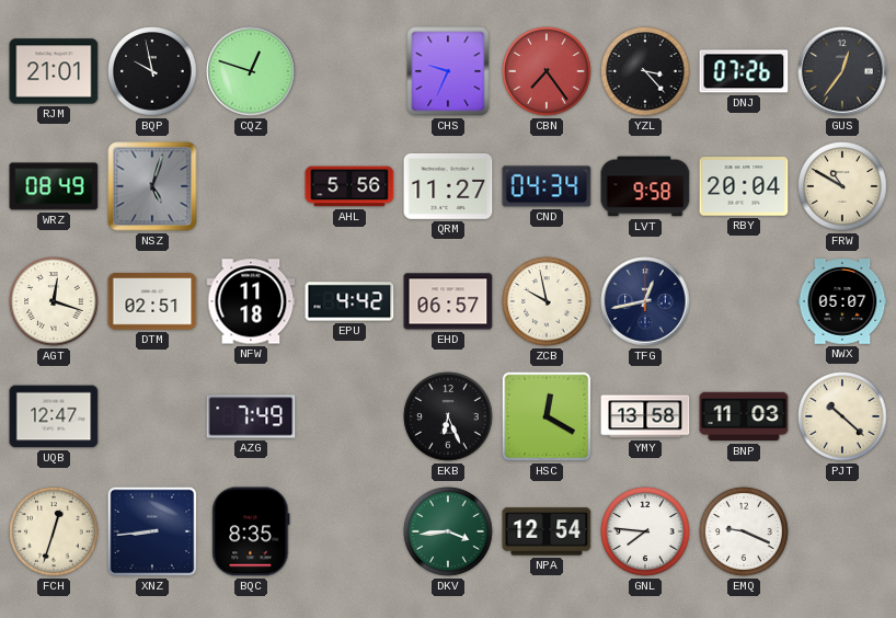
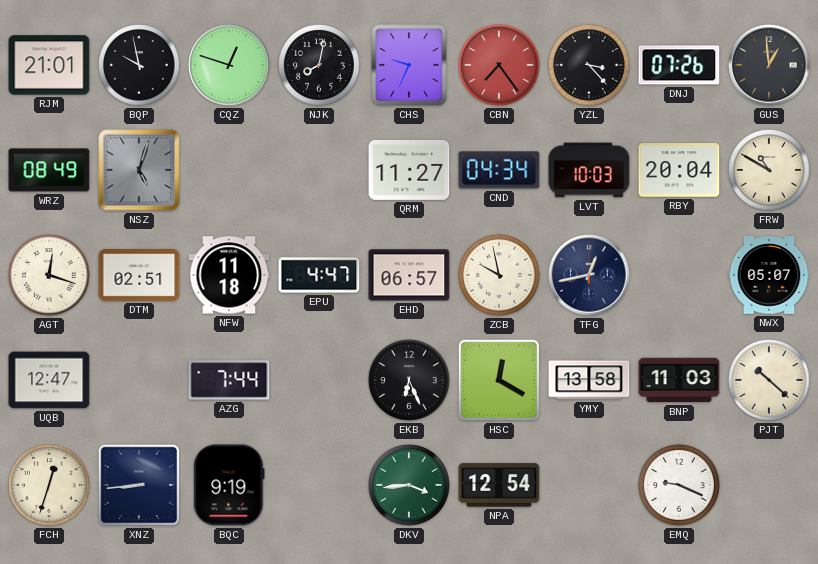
NJK: none -> 8:02
GUS: 12:36 -> 12:59
AHL: 5:56 -> none
LVT: 9:58 -> 10:03
EPU: 4:42 -> 4:47
AZG: 7:49 -> 7:44
BQC: 8:35 -> 9:19
GNL: 7:46 -> none
